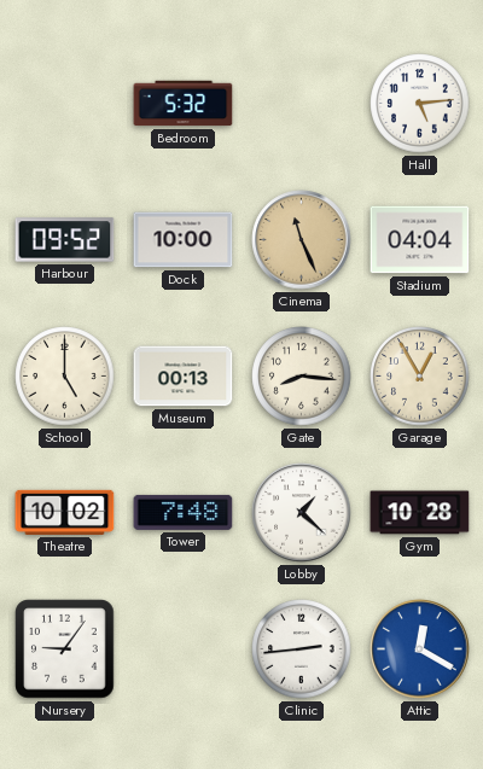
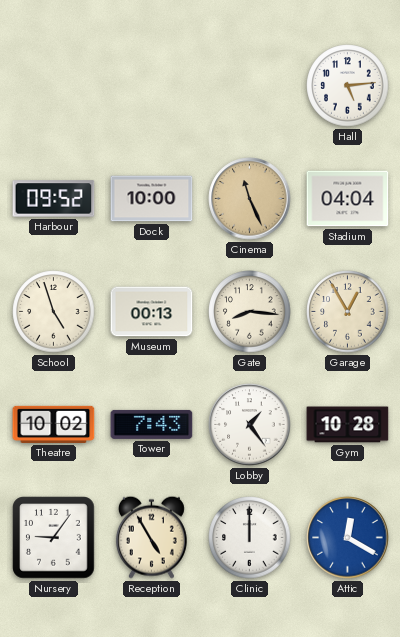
Bedroom: 5:32 -> none
School: 5:00 -> 4:57
Tower: 7:48 -> 7:43
Lobby: 1:22 -> 1:24
Reception: none -> 4:55
Clinic: 2:44 -> 12:00
